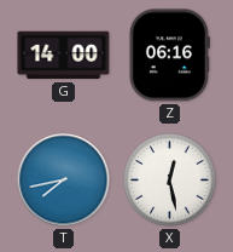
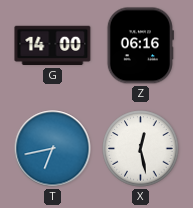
T: 7:43 -> 6:43
